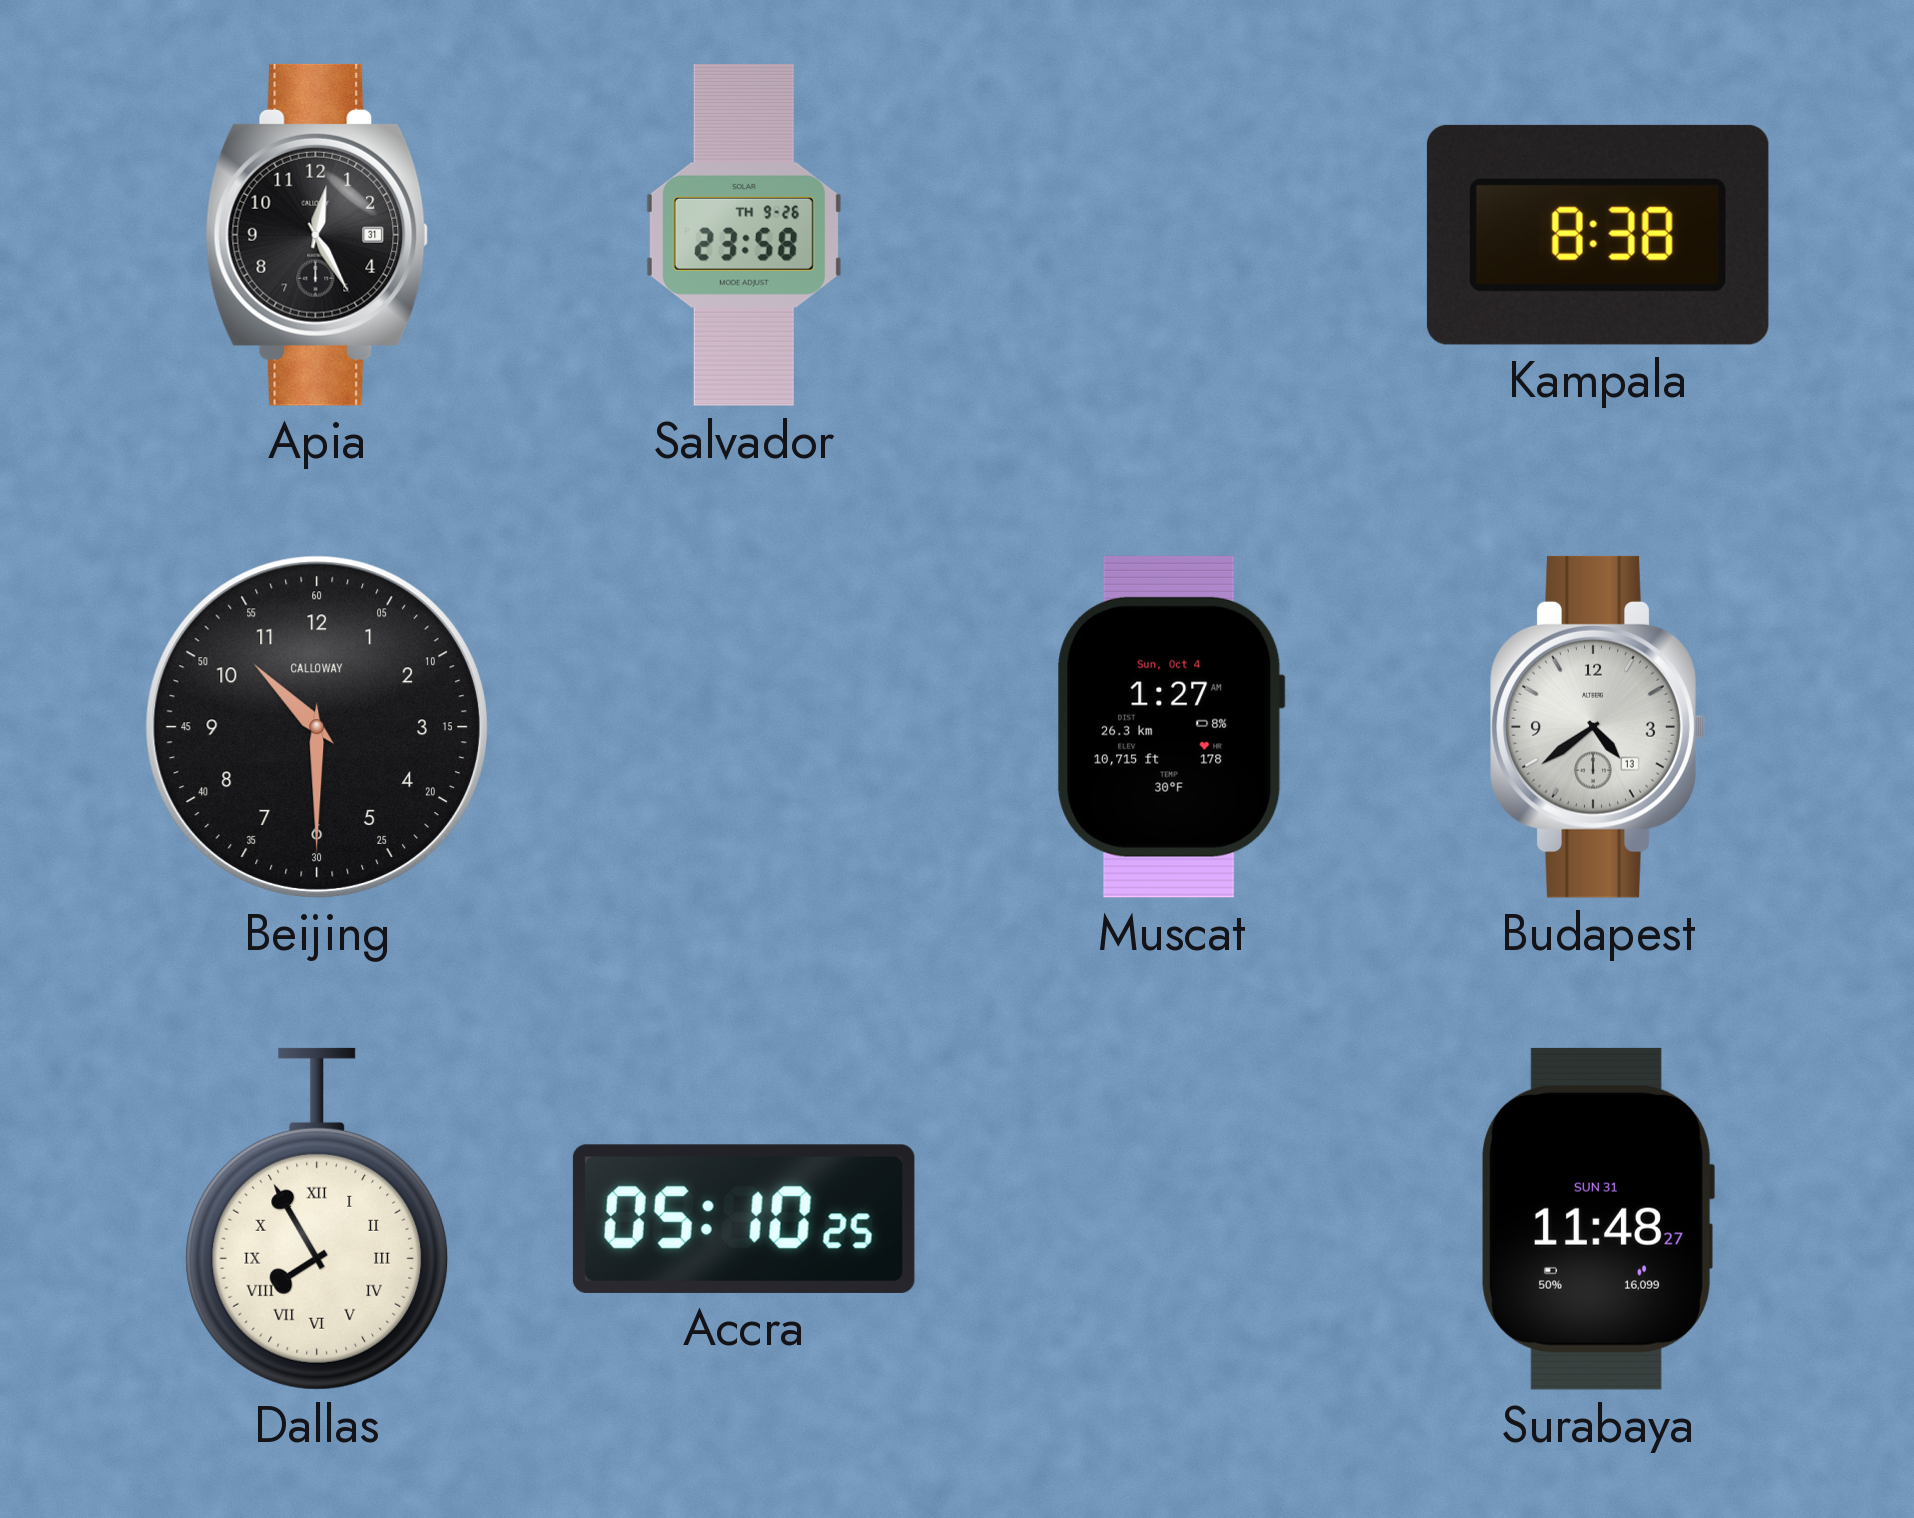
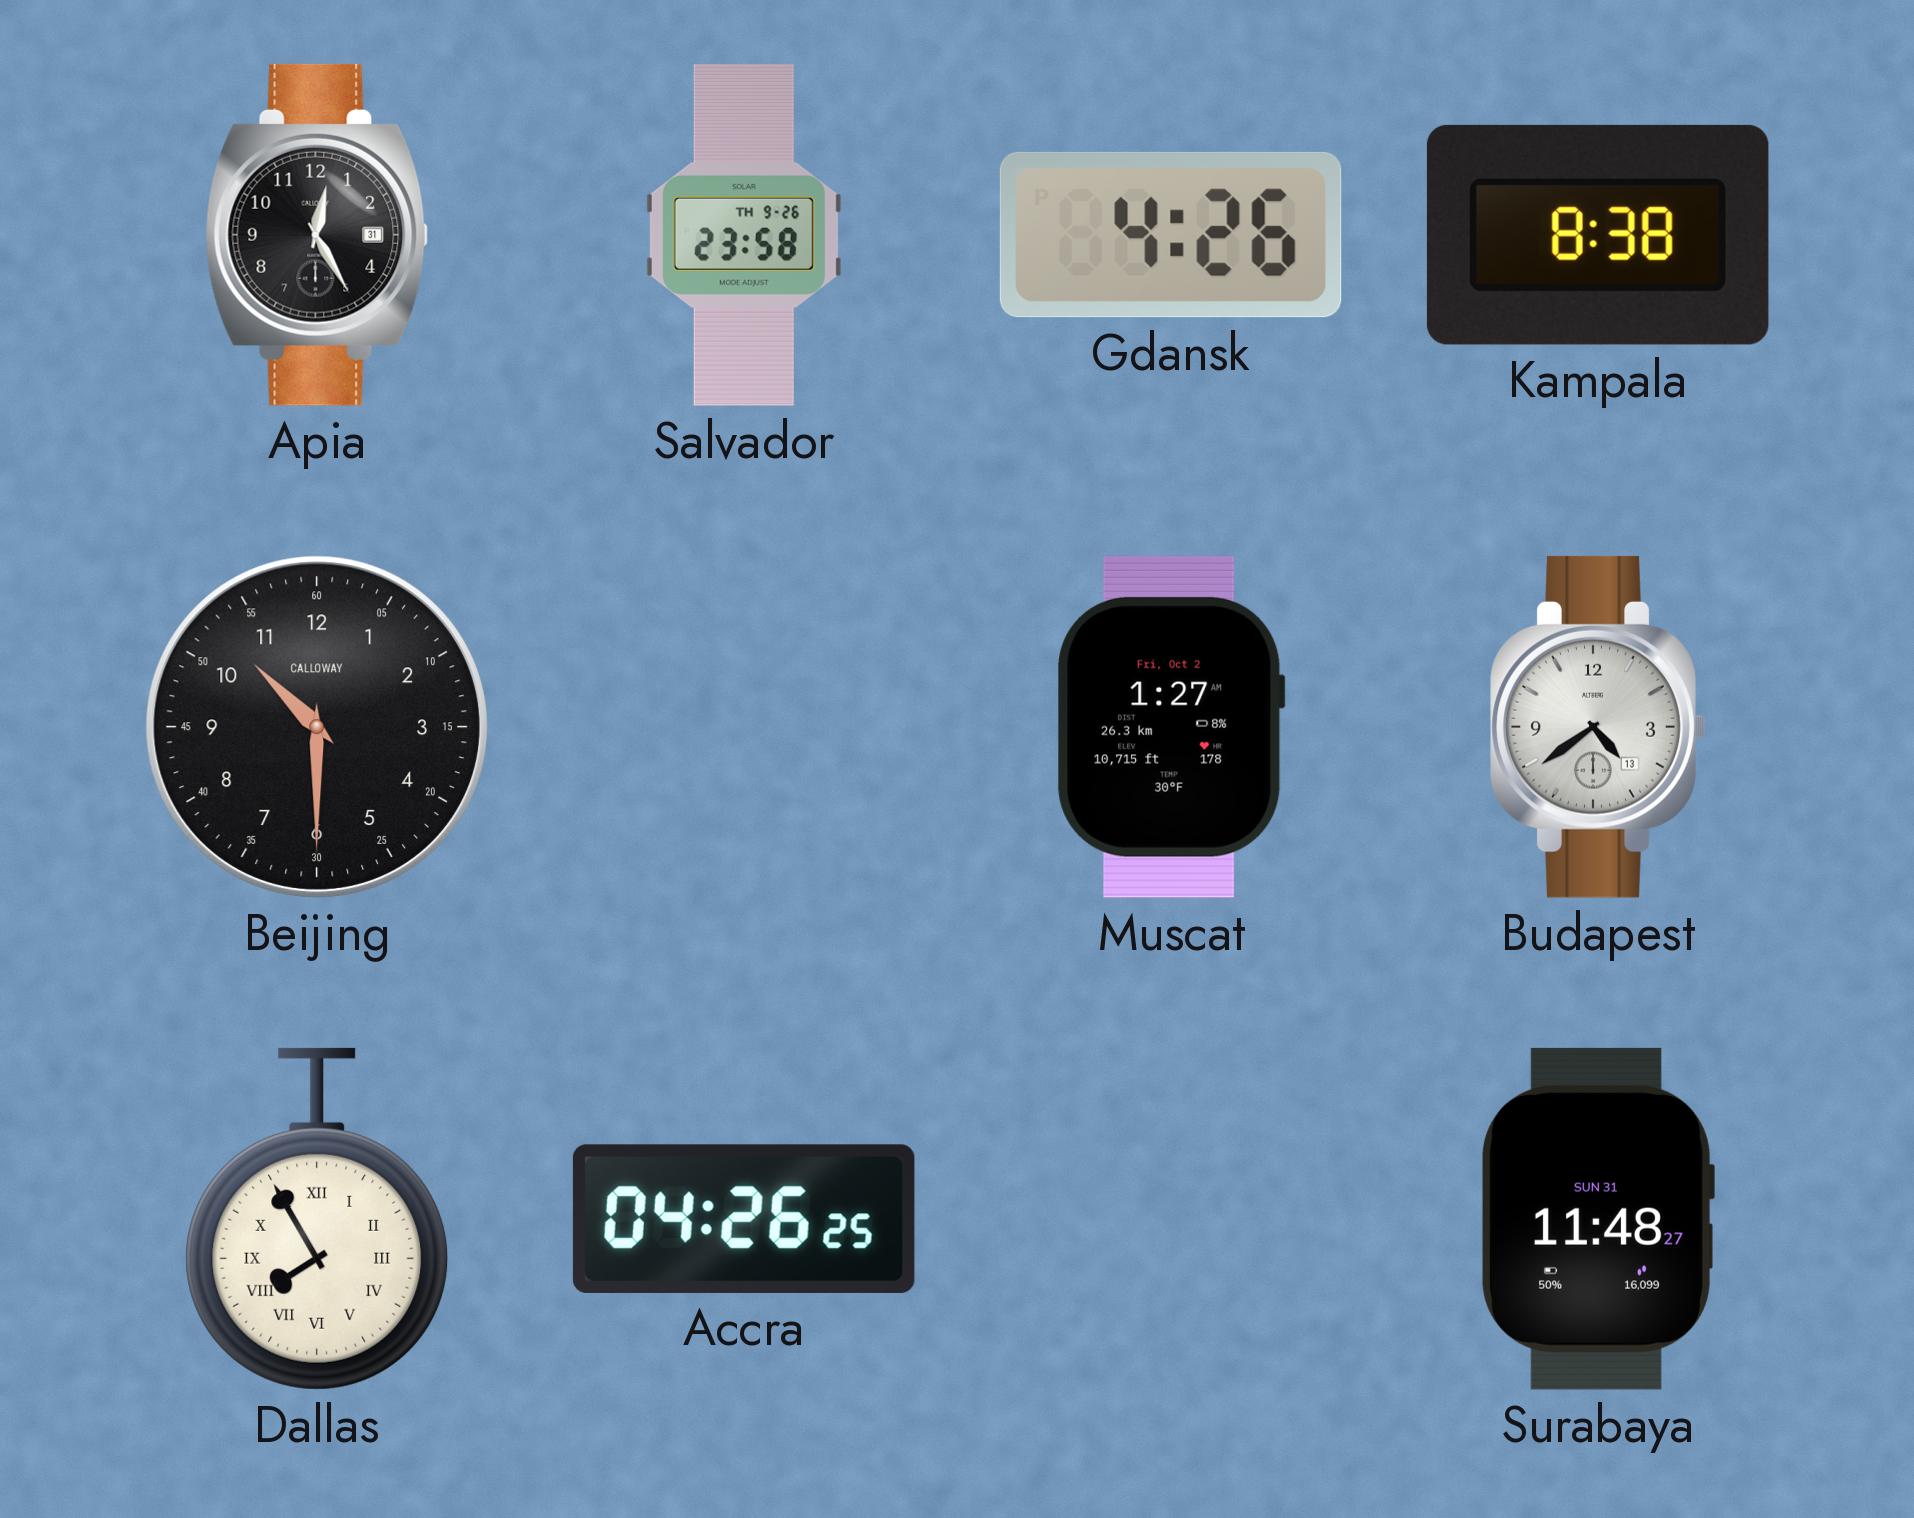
Gdansk: none -> 4:26
Muscat date: Sun, Oct 4 -> Fri, Oct 2
Accra: 05:10 -> 04:26
